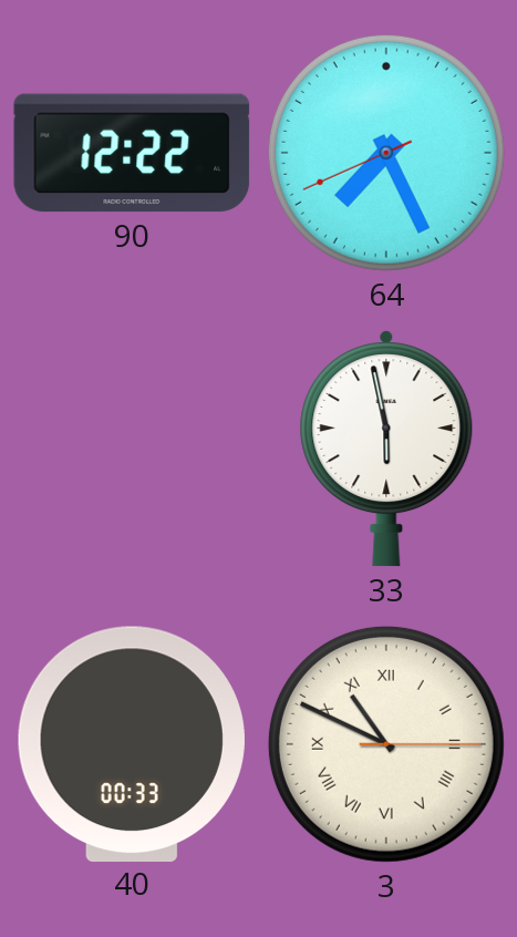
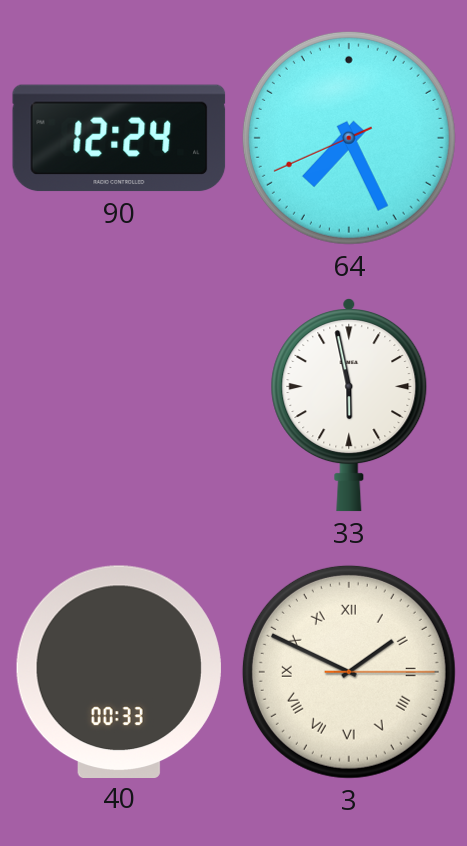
90: 12:22 -> 12:24
3: 10:49 -> 1:49
